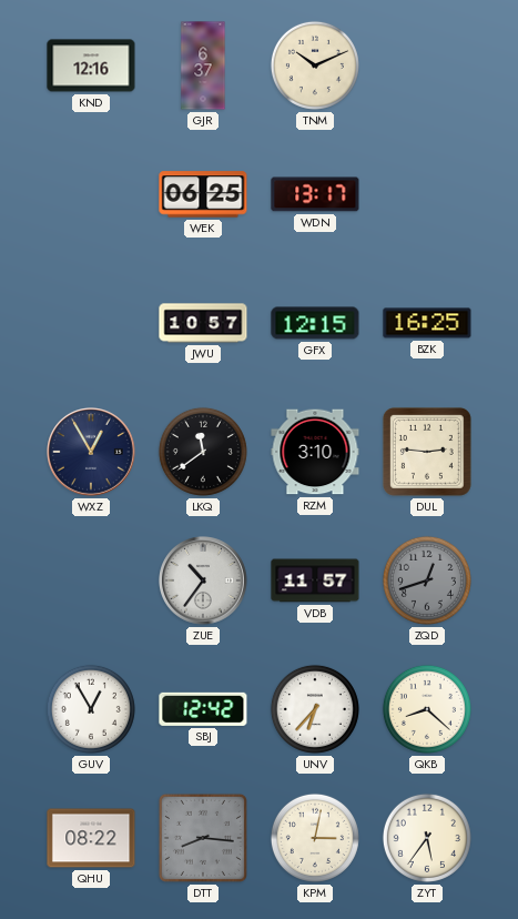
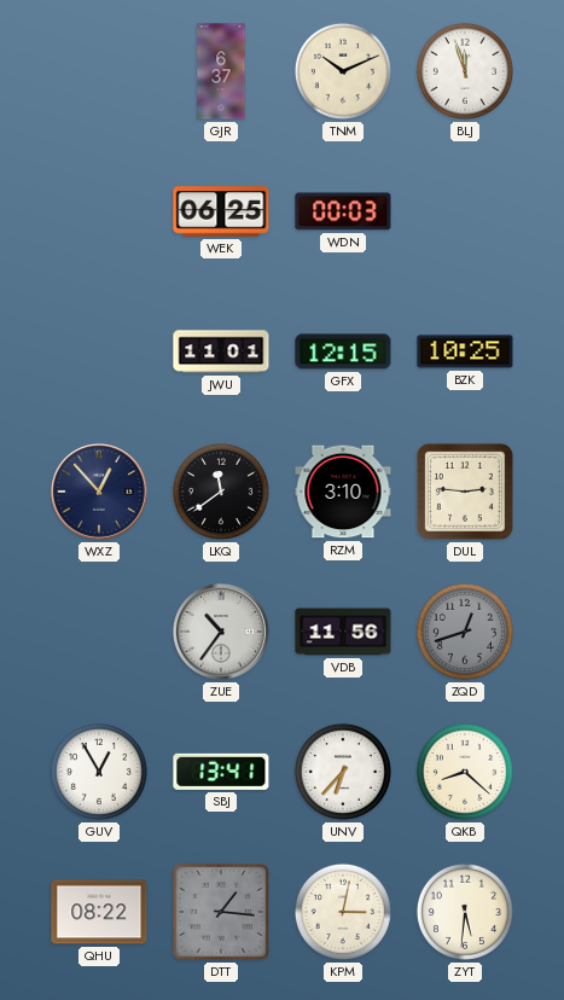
KND: 12:16 -> none
BLJ: none -> 11:57
WDN: 13:17 -> 00:03
JWU: 10:57 -> 11:01
BZK: 16:25 -> 10:25
WXZ: 12:55 -> 12:53
VDB: 11:57 -> 11:56
SBJ: 12:42 -> 13:41
DTT: 8:16 -> 1:16
ZYT: 5:36 -> 5:31
